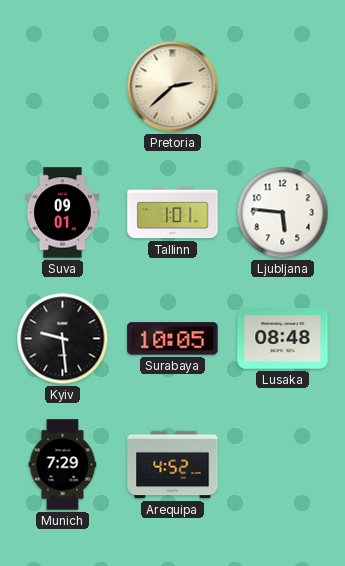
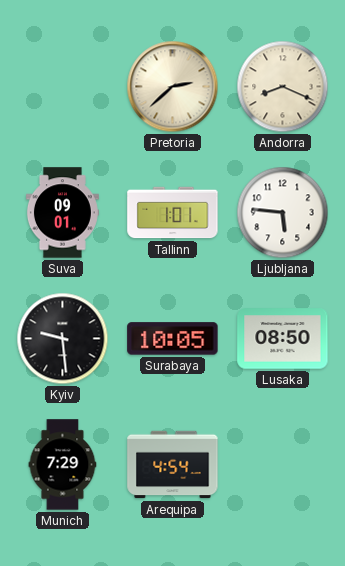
Andorra: none -> 8:19
Lusaka: 08:48 -> 08:50
Arequipa: 4:52 -> 4:54
